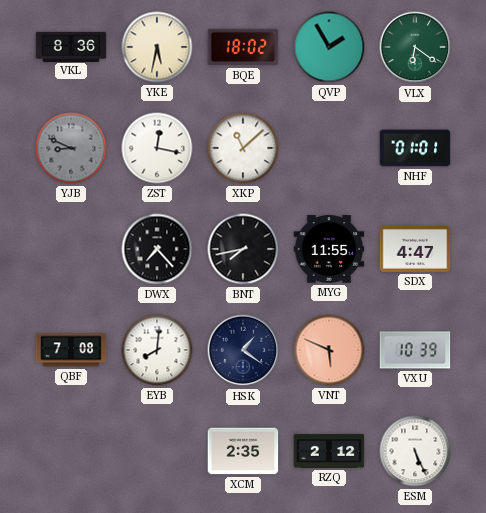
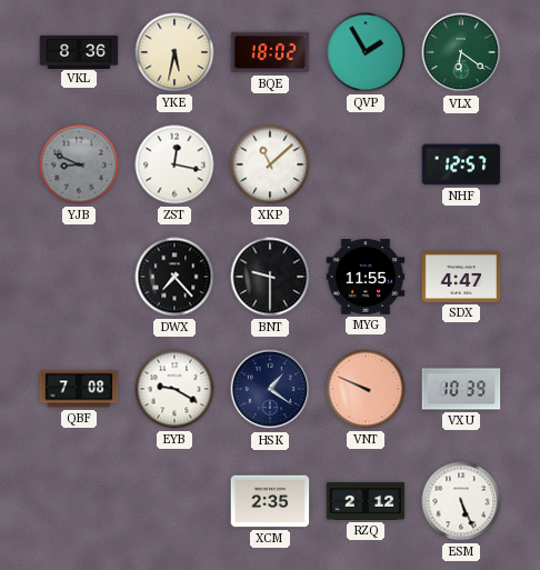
NHF: 01:01 -> 12:57
BNT: 7:43 -> 9:30
EYB: 8:01 -> 9:20
VNT: 5:49 -> 9:49
